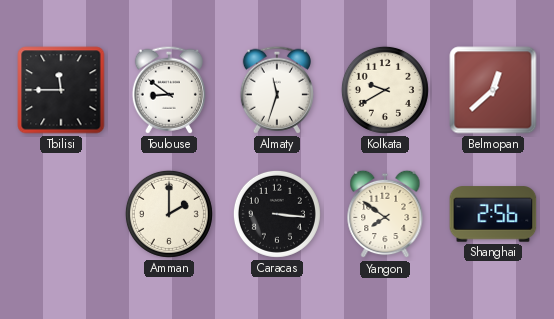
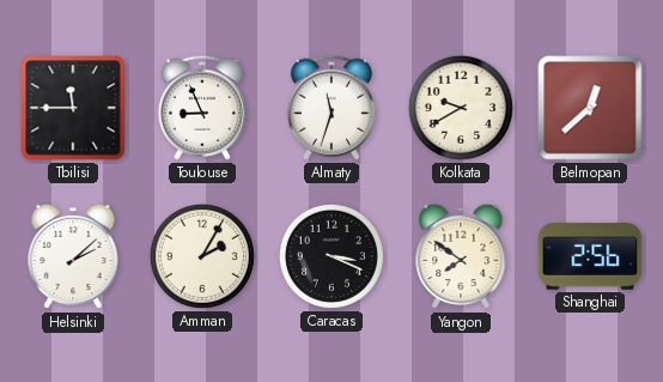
Toulouse: 8:51 -> 8:56
Helsinki: none -> 2:08
Amman: 2:00 -> 2:05
Caracas: 3:16 -> 3:19
